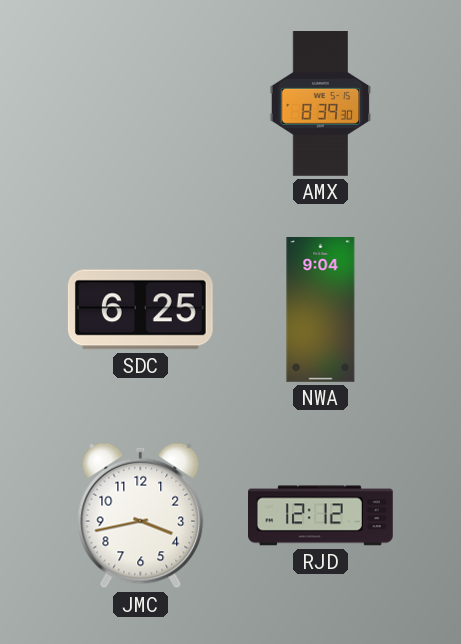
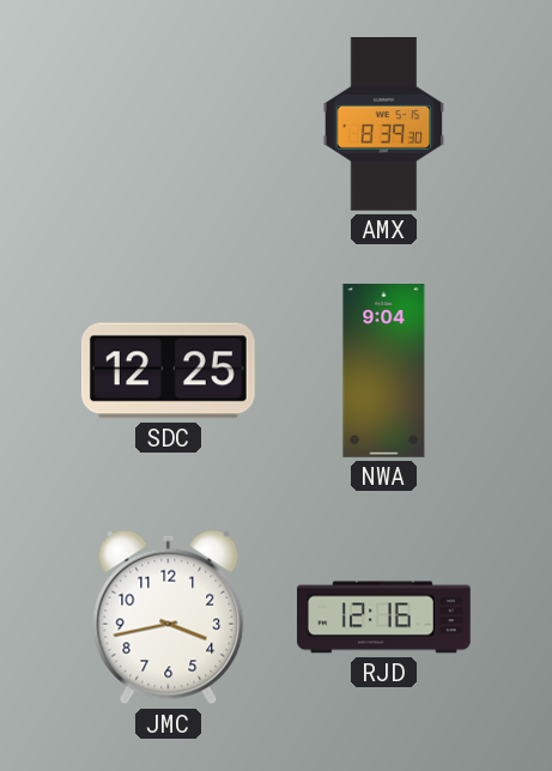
SDC: 6:25 -> 12:25
RJD: 12:12 -> 12:16
